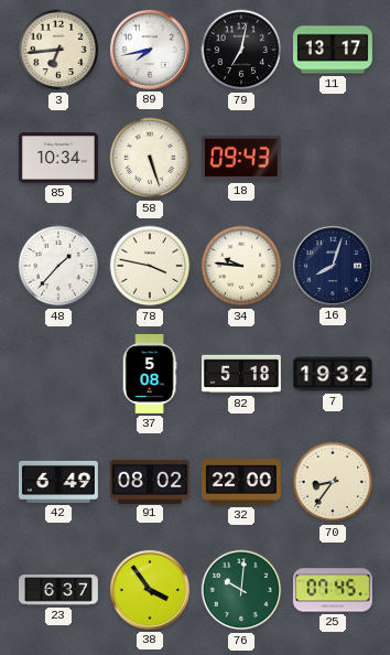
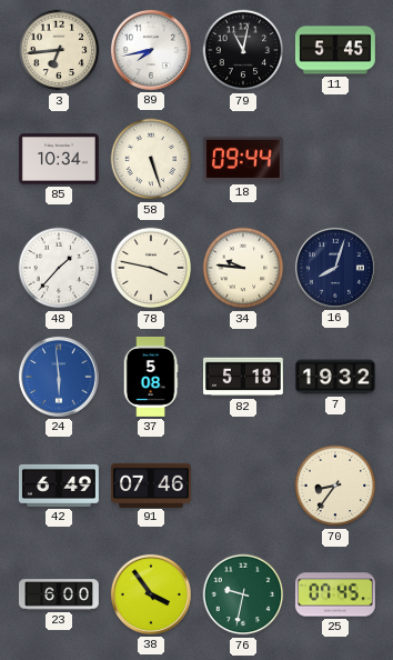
79: 7:02 -> 11:02
11: 13:17 -> 5:45
18: 09:43 -> 09:44
24: none -> 5:59
91: 08:02 -> 07:46
32: 22:00 -> none
23: 6:37 -> 6:00
76: 10:01 -> 9:32
